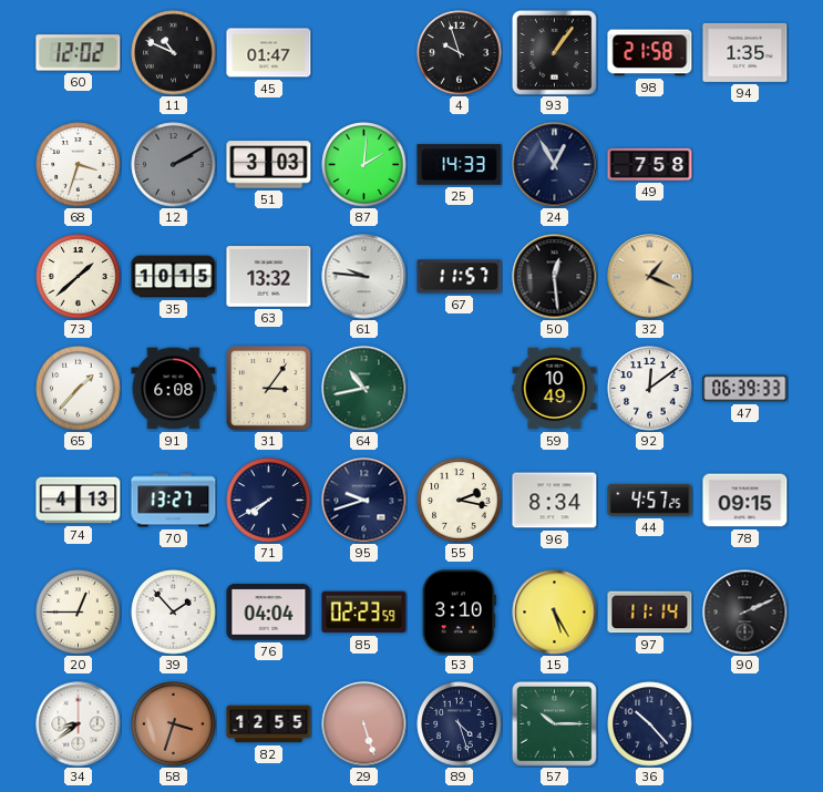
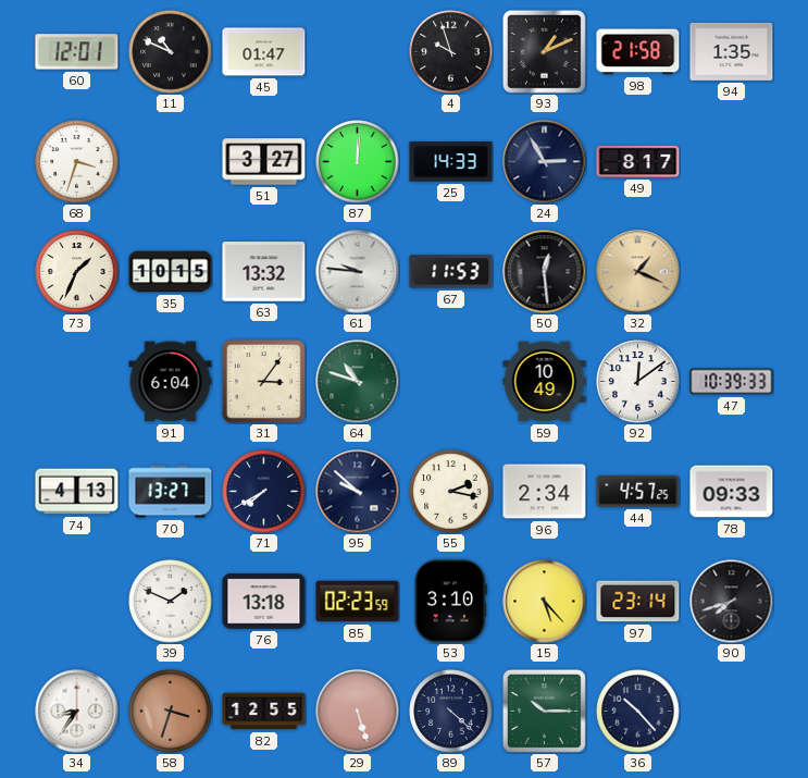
60: 12:02 -> 12:01
93: 1:06 -> 1:11
12: 2:10 -> none
51: 3:03 -> 3:27
87: 2:01 -> 12:01
24: 12:55 -> 2:55
49: 7:58 -> 8:17
73: 1:38 -> 1:34
67: 11:57 -> 11:53
65: 1:37 -> none
91: 6:08 -> 6:04
64: 10:43 -> 10:48
47: 06:39 -> 10:39
95: 9:42 -> 9:52
96: 8:34 -> 2:34
78: 09:15 -> 09:33
20: 12:45 -> none
39: 1:53 -> 1:49
76: 04:04 -> 13:18
15: 5:25 -> 5:23
97: 11:14 -> 23:14
90: 2:11 -> 7:42
34: 8:39 -> 8:36
89: 4:27 -> 4:22
